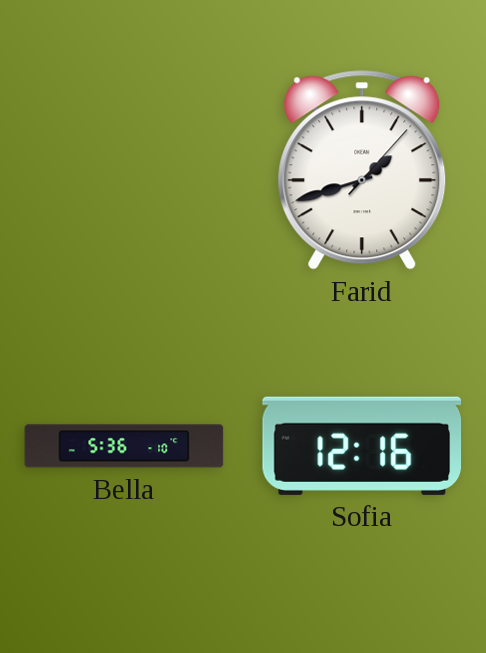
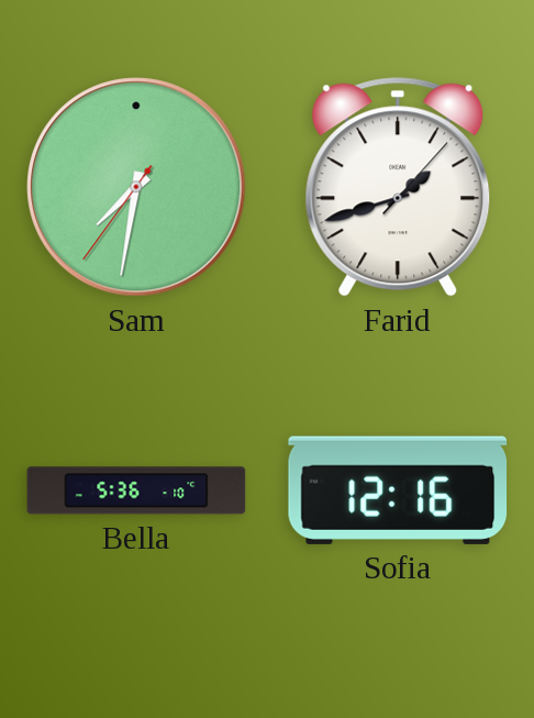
Sam: none -> 7:31
